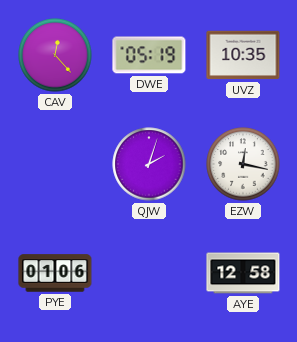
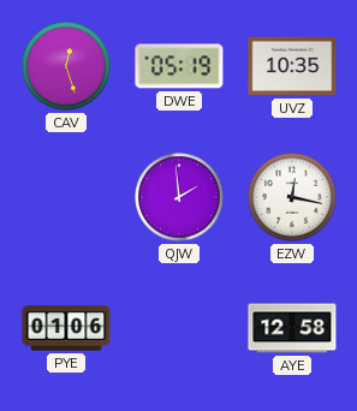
CAV: 12:23 -> 12:27
QJW: 2:03 -> 1:59
